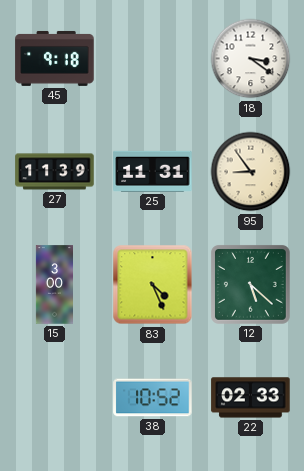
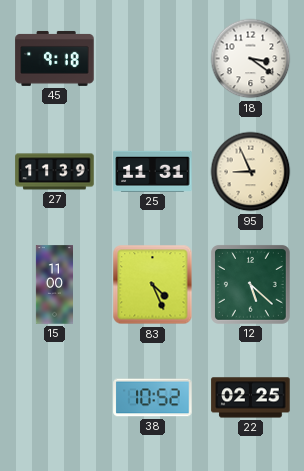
95: 8:54 -> 8:56
15: 3:00 -> 11:00
22: 02:33 -> 02:25
